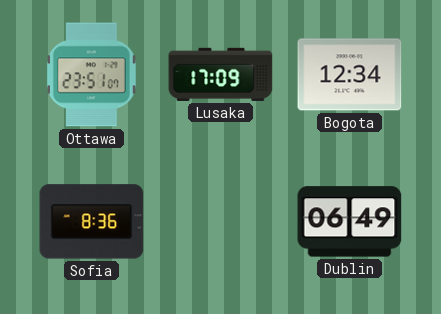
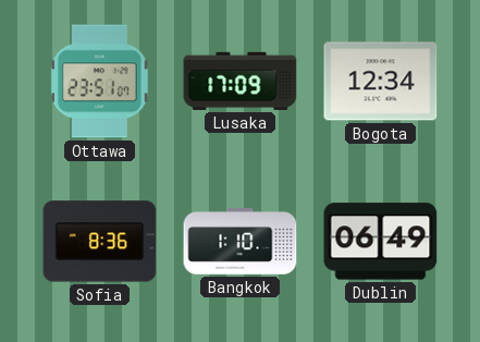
Bangkok: none -> 1:10
